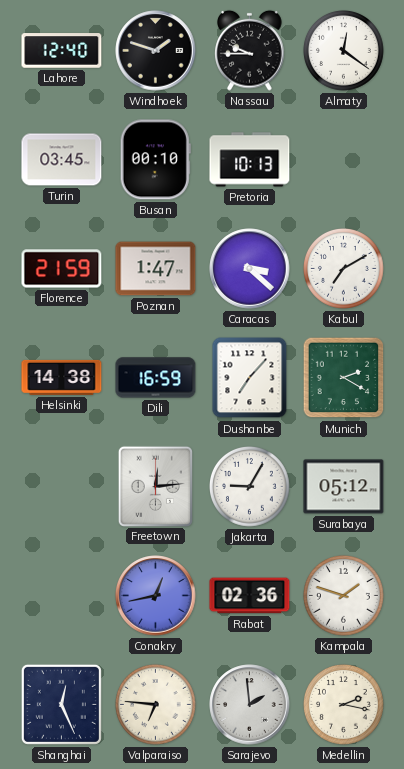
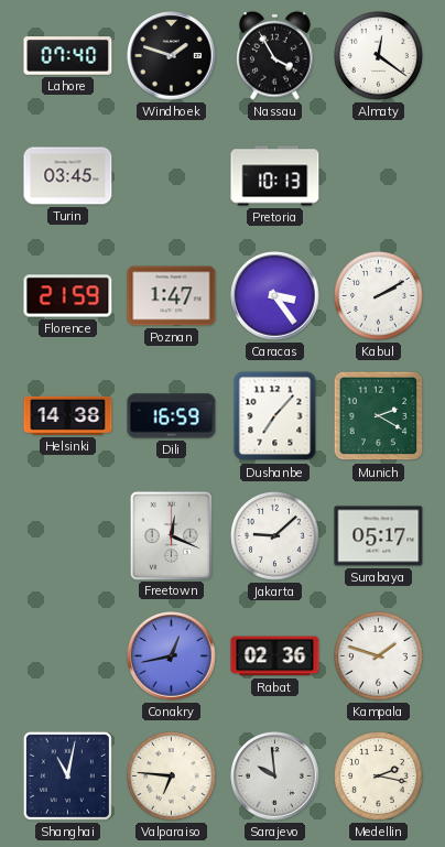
Lahore: 12:40 -> 07:40
Nassau: 9:45 -> 3:55
Busan: 00:10 -> none
Caracas: 3:22 -> 3:24
Kabul: 7:10 -> 2:10
Freetown: 12:14 -> 12:19
Jakarta: 9:05 -> 9:08
Surabaya: 05:12 -> 05:17
Shanghai: 12:26 -> 11:02
Sarajevo: 1:59 -> 9:59
